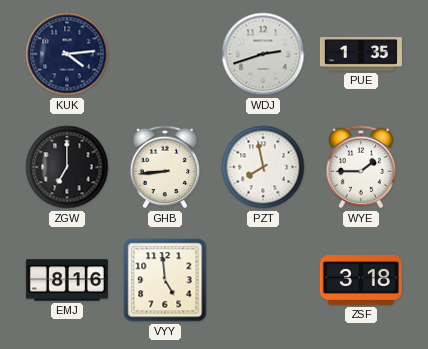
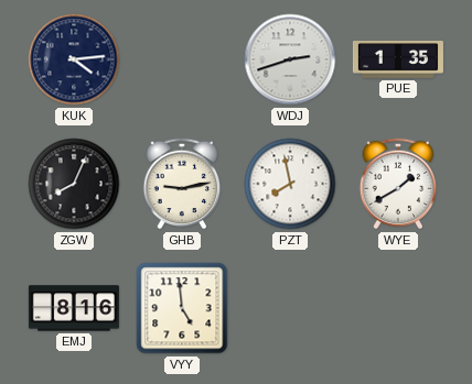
ZGW: 7:00 -> 8:04
GHB: 8:44 -> 9:13
WYE: 1:45 -> 1:40
ZSF: 3:18 -> none
